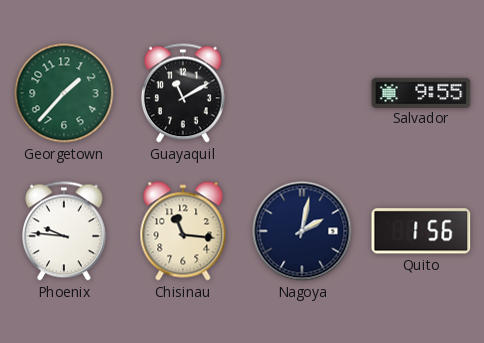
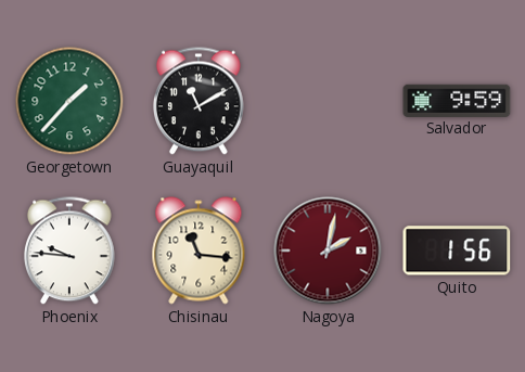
Salvador: 9:55 -> 9:59
Nagoya dial: navy -> burgundy
